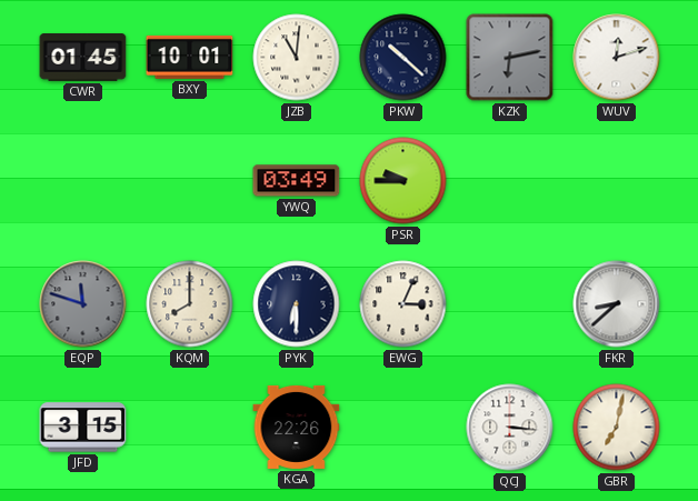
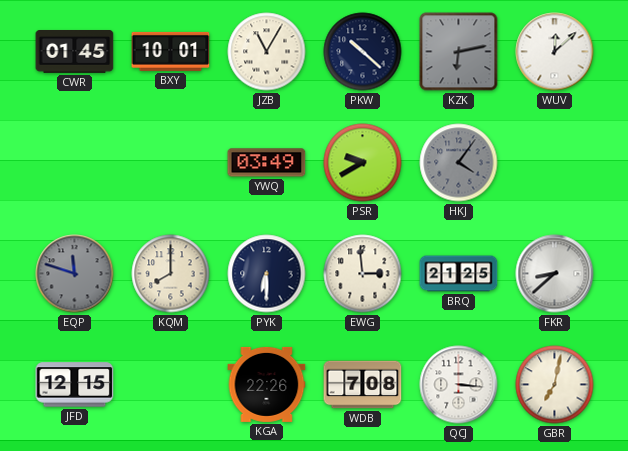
JZB: 11:01 -> 11:05
WUV: 12:12 -> 12:08
PSR: 9:45 -> 9:40
HKJ: none -> 4:06
EWG: 3:04 -> 2:59
BRQ: none -> 21:25
JFD: 3:15 -> 12:15
WDB: none -> 7:08
